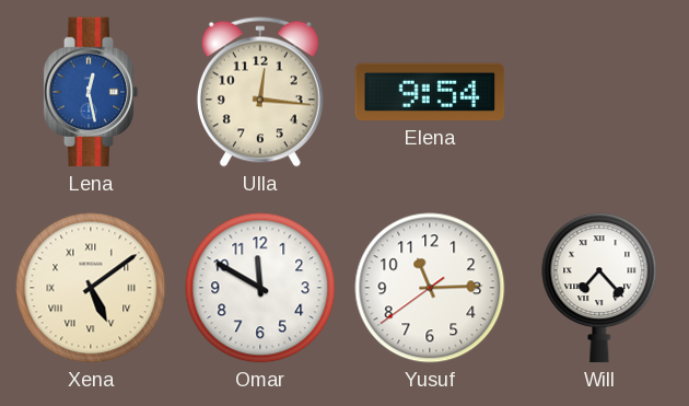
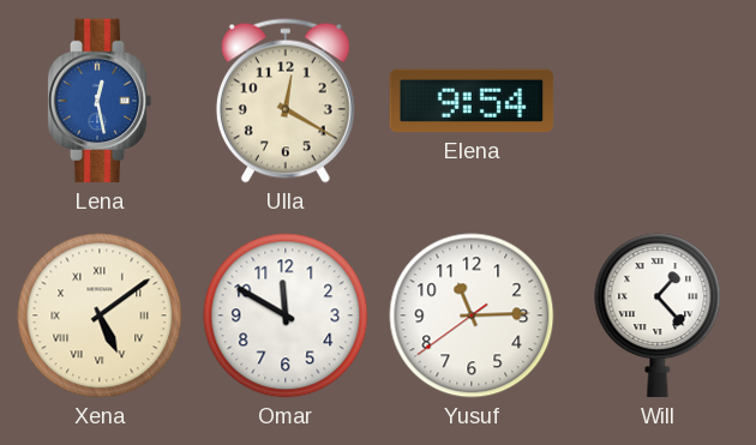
Ulla: 12:16 -> 12:20
Will: 7:23 -> 1:23
